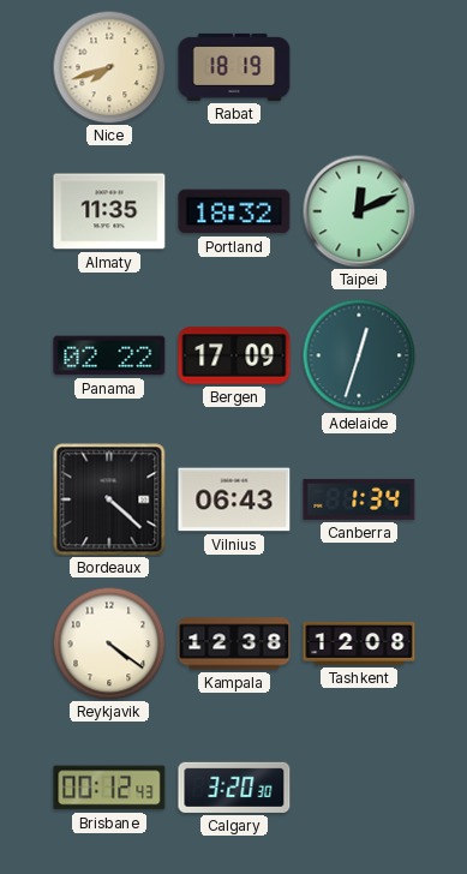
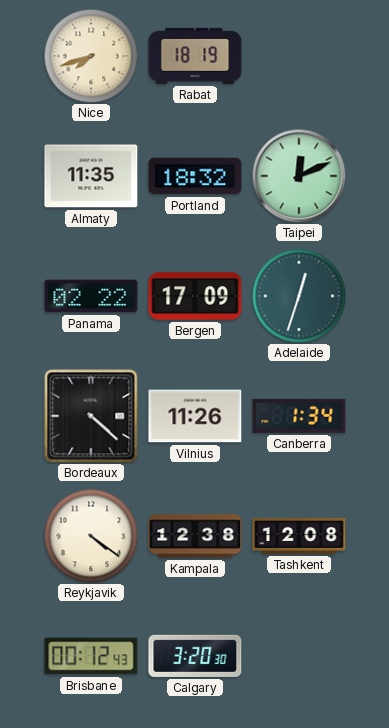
Vilnius: 06:43 -> 11:26
